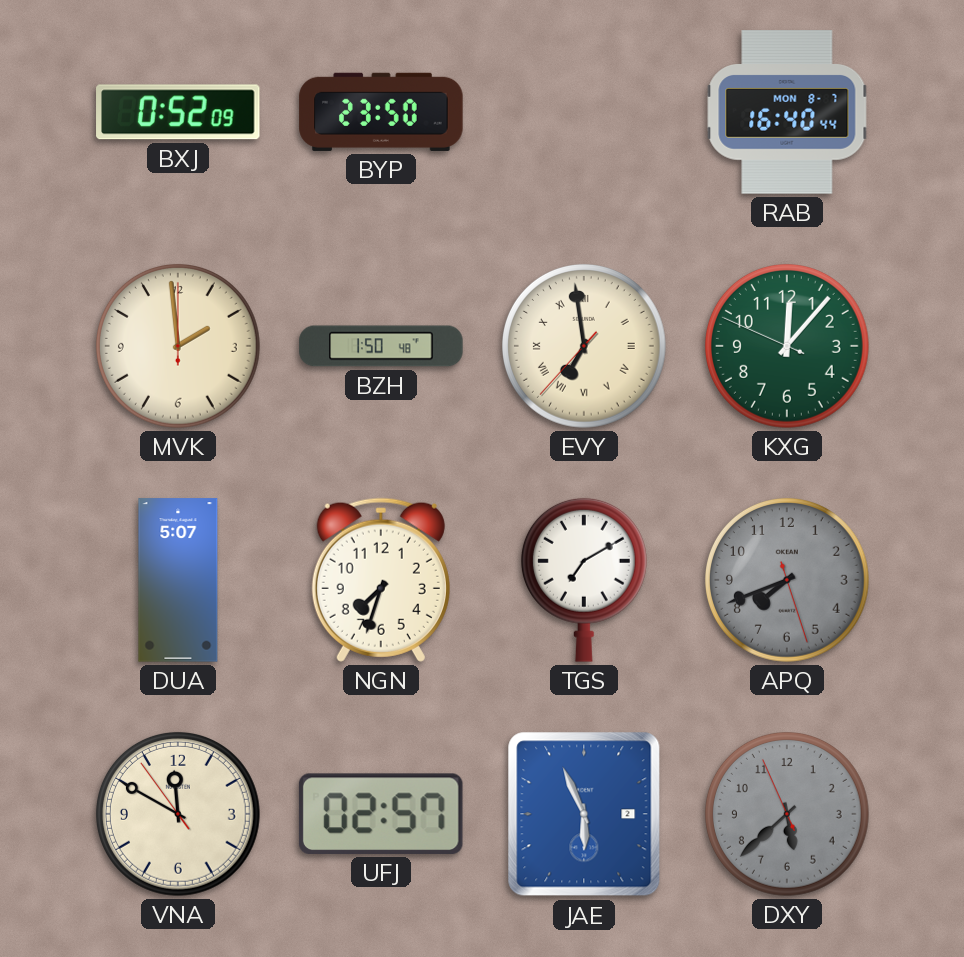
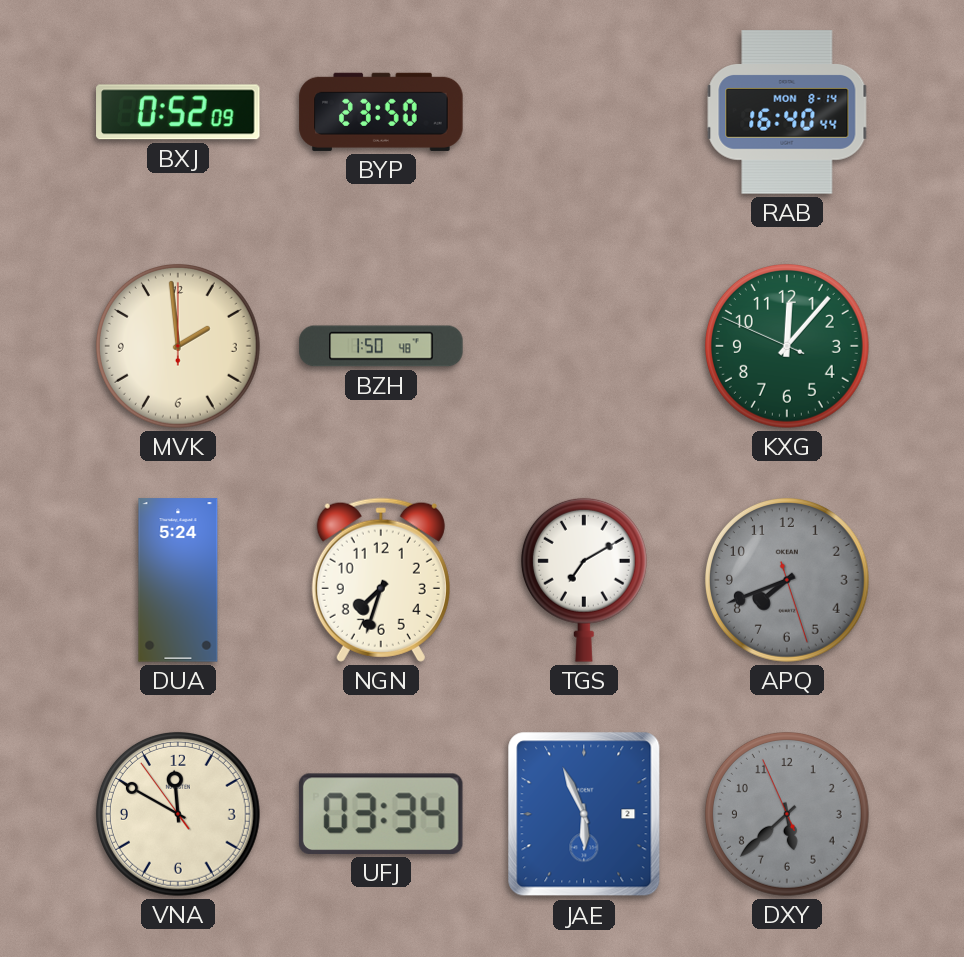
RAB date: MON 8-7 -> MON 8-14
EVY: 6:58 -> none
DUA: 5:07 -> 5:24
UFJ: 02:57 -> 03:34
